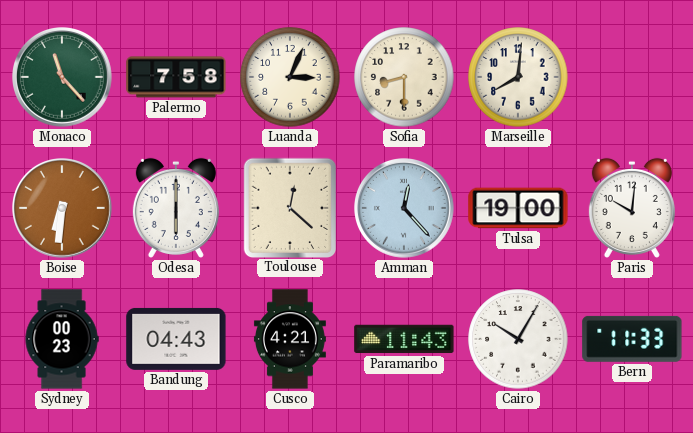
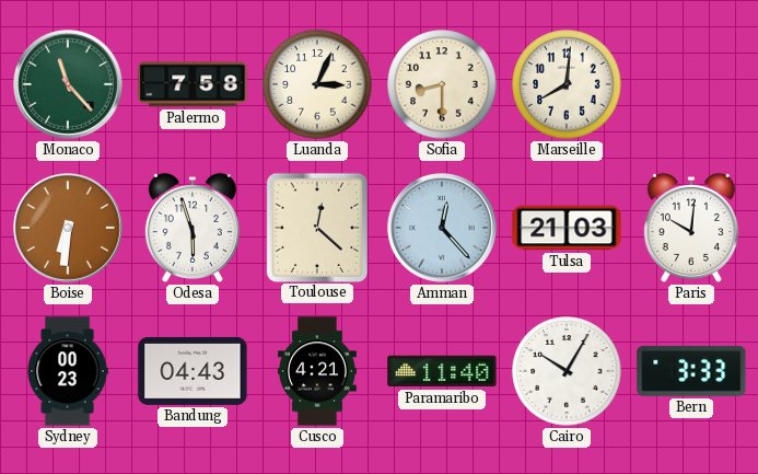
Odesa: 6:00 -> 5:57
Tulsa: 19:00 -> 21:03
Paramaribo: 11:43 -> 11:40
Bern: 11:33 -> 3:33
